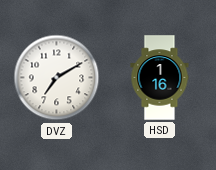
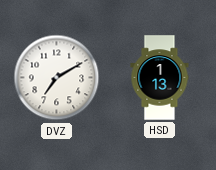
HSD: 1:16 -> 1:13
